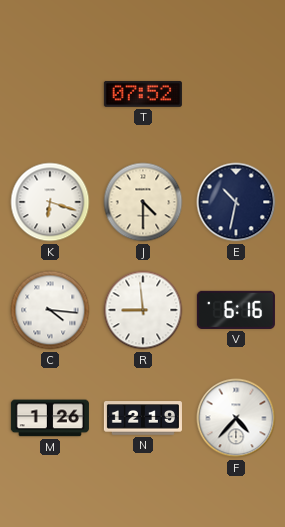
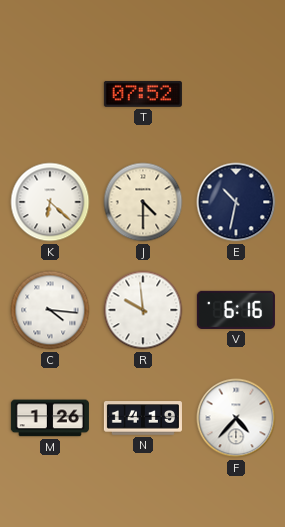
K: 6:18 -> 6:22
R: 8:59 -> 9:59
N: 12:19 -> 14:19
